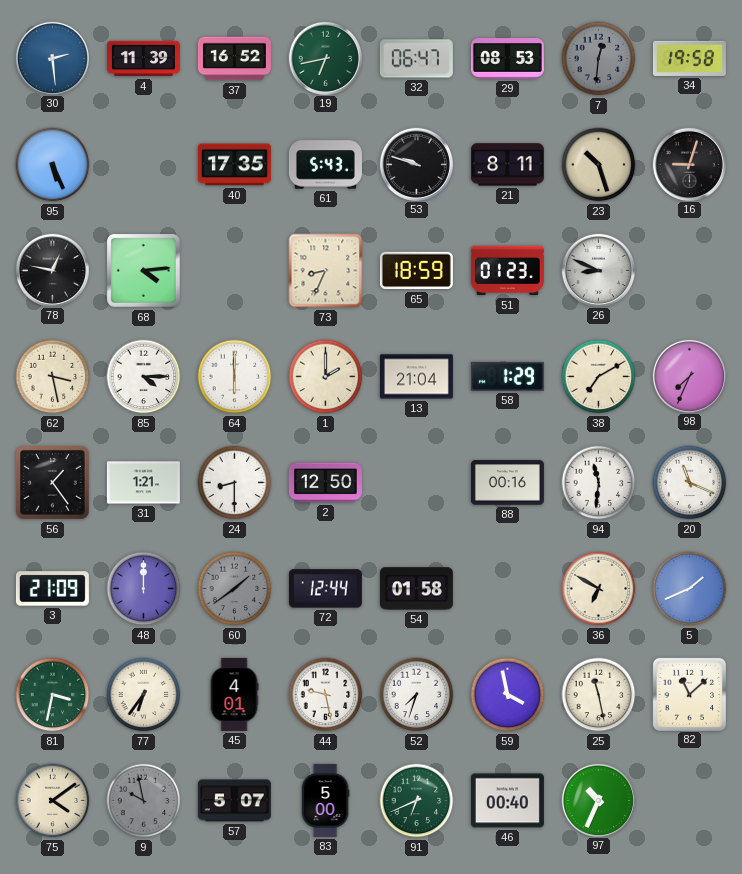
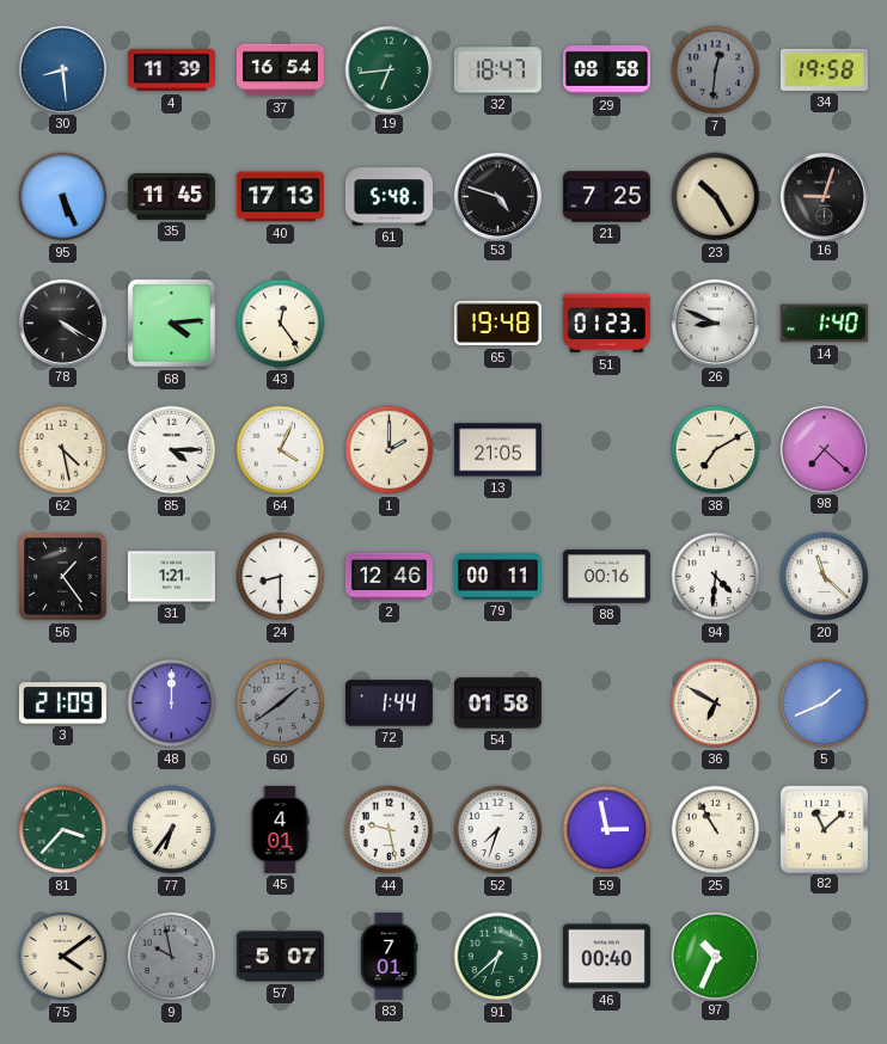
30: 2:29 -> 8:29
37: 16:52 -> 16:54
19: 6:43 -> 6:44
32: 06:47 -> 18:47
29: 08:53 -> 08:58
35: none -> 11:45
40: 17:35 -> 17:13
61: 5:43 -> 5:48
53: 9:48 -> 4:48
21: 8:11 -> 7:25
23: 10:27 -> 10:25
78: 12:47 -> 4:20
43: none -> 12:24
73: 8:34 -> none
65: 18:59 -> 19:48
14: none -> 1:40
62: 3:28 -> 4:28
64: 6:00 -> 4:04
13: 21:04 -> 21:05
58: 1:29 -> none
98: 7:34 -> 7:22
2: 12:50 -> 12:46
79: none -> 00:11
94: 11:31 -> 4:31
20: 11:19 -> 11:22
72: 12:44 -> 1:44
81: 3:32 -> 3:37
59: 3:58 -> 2:58
25: 11:28 -> 10:55
83: 5:00 -> 7:01
91: 6:41 -> 6:38
